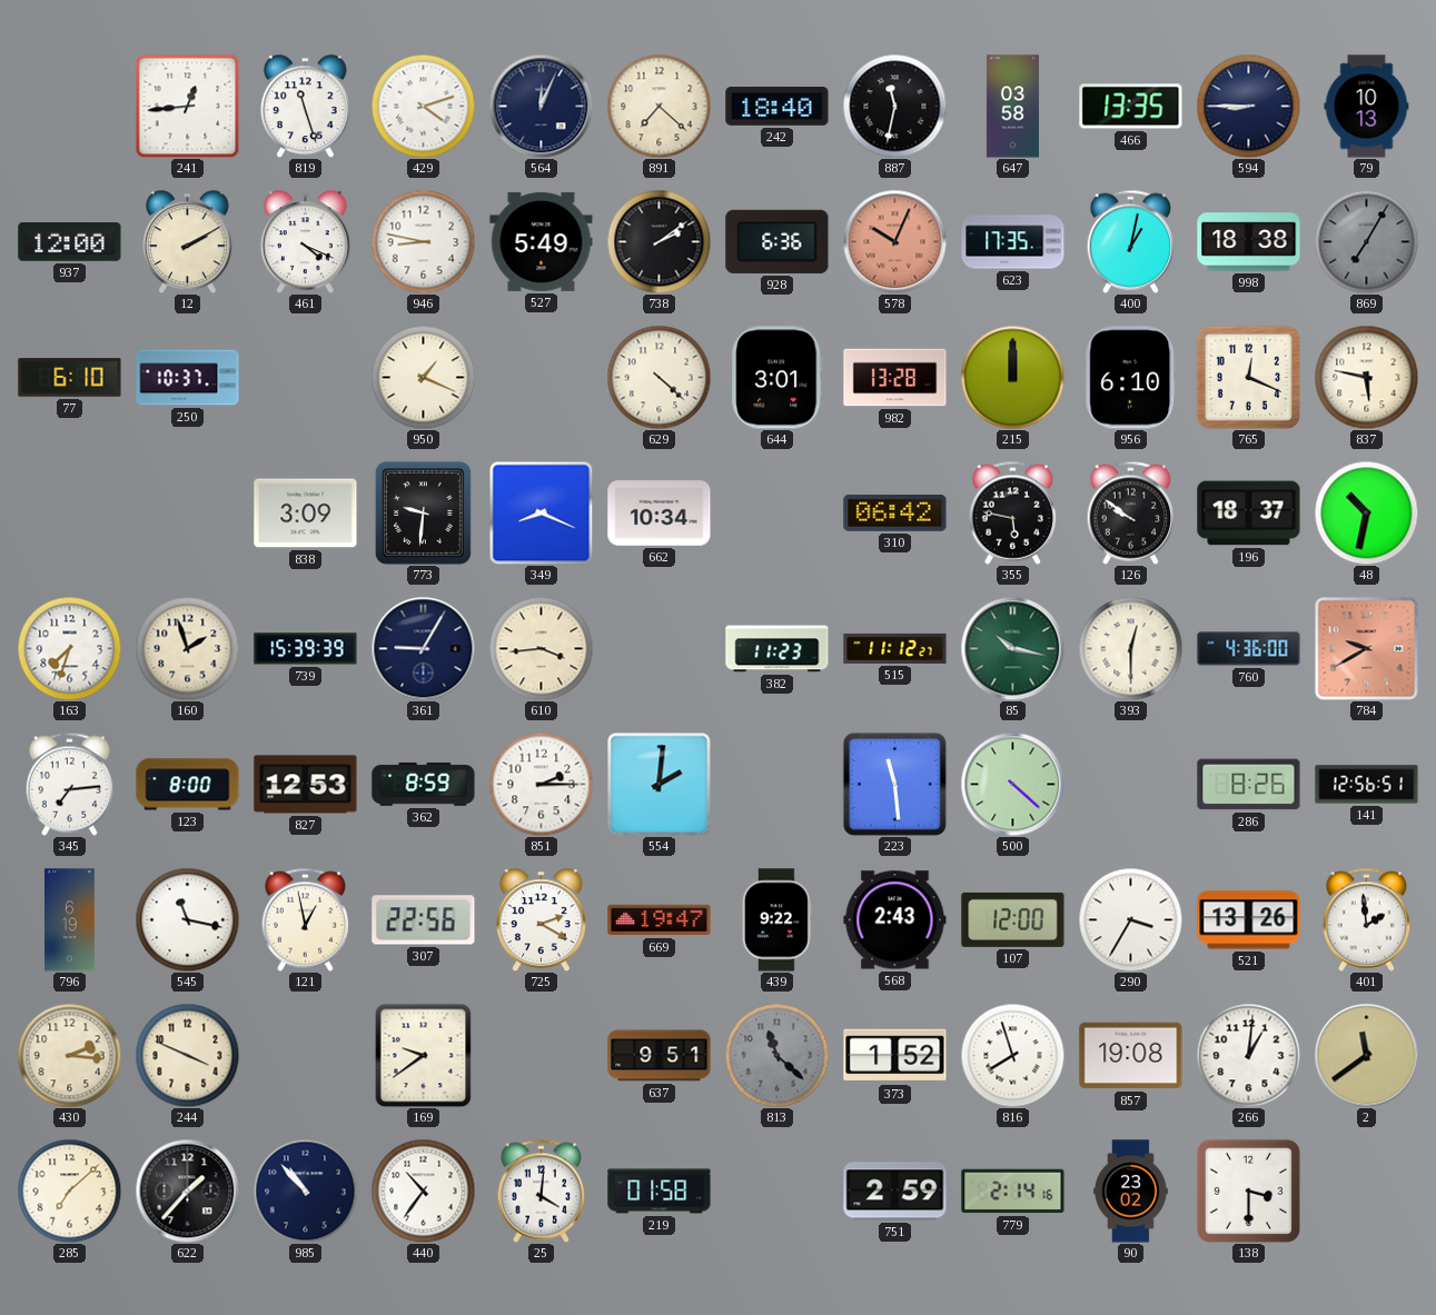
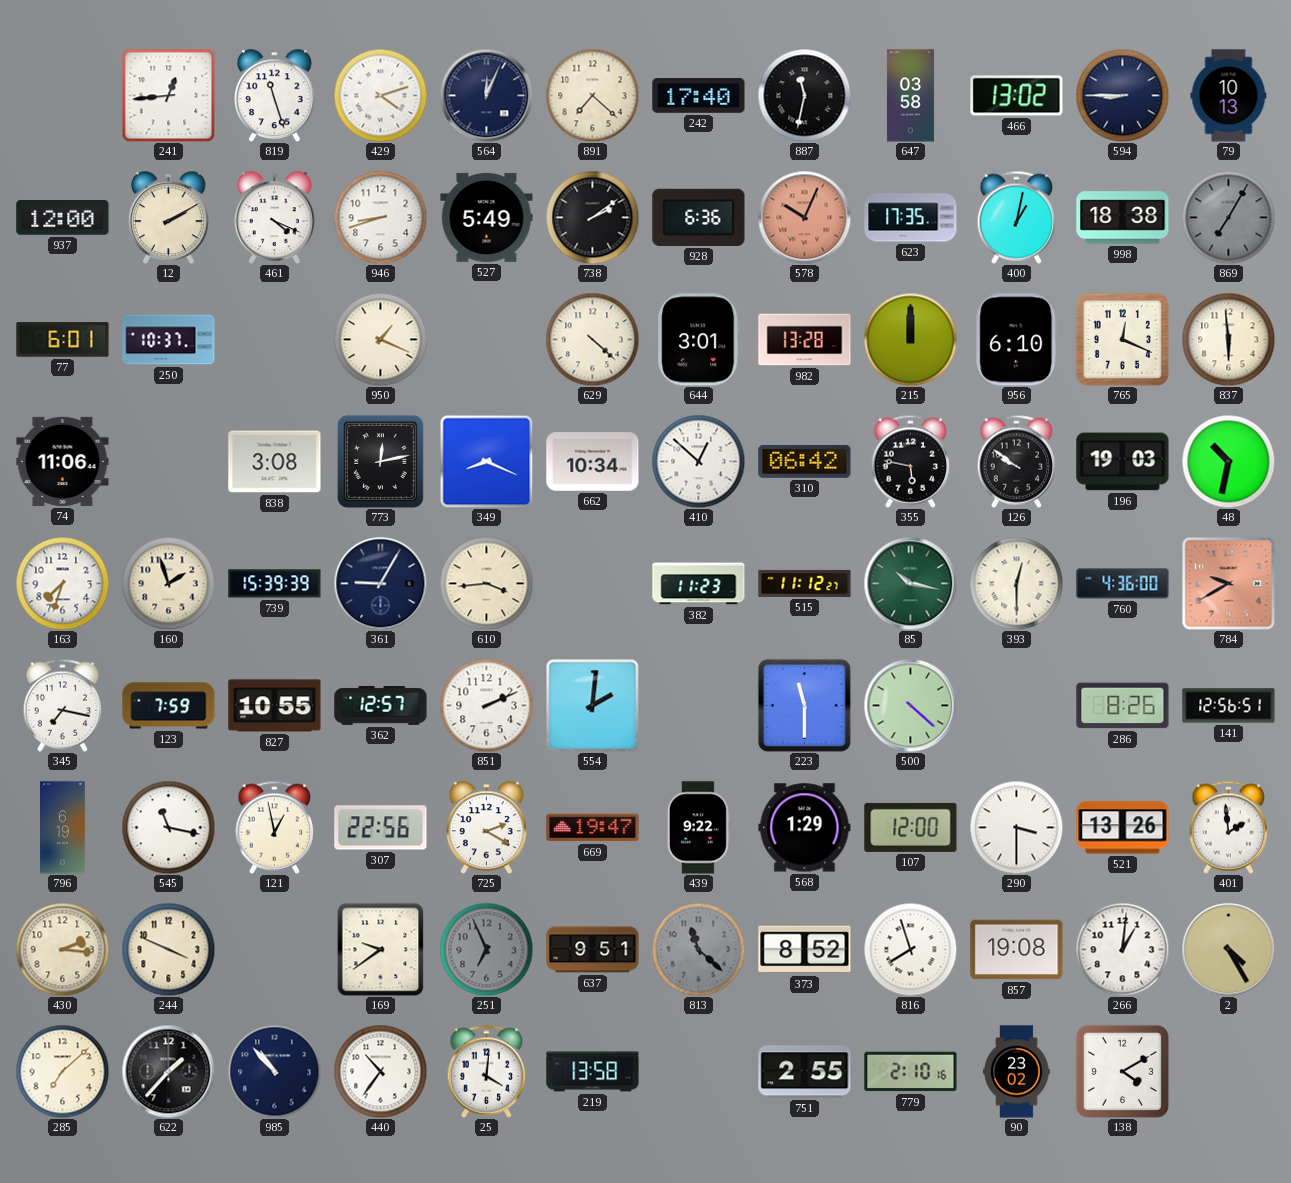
242: 18:40 -> 17:40
466: 13:35 -> 13:02
946: 8:47 -> 8:42
77: 6:10 -> 6:01
837: 5:47 -> 5:59
74: none -> 11:06
838: 3:09 -> 3:08
773: 9:31 -> 12:13
410: none -> 12:52
196: 18:37 -> 19:03
345: 7:14 -> 7:17
123: 8:00 -> 7:59
827: 12:53 -> 10:55
362: 8:59 -> 12:57
851: 2:15 -> 2:11
223: 11:29 -> 11:30
568: 2:43 -> 1:29
290: 3:35 -> 3:30
251: none -> 6:56
373: 1:52 -> 8:52
2: 11:39 -> 4:25
219: 01:58 -> 13:58
751: 2:59 -> 2:55
779: 2:14 -> 2:10
138: 3:30 -> 4:10
